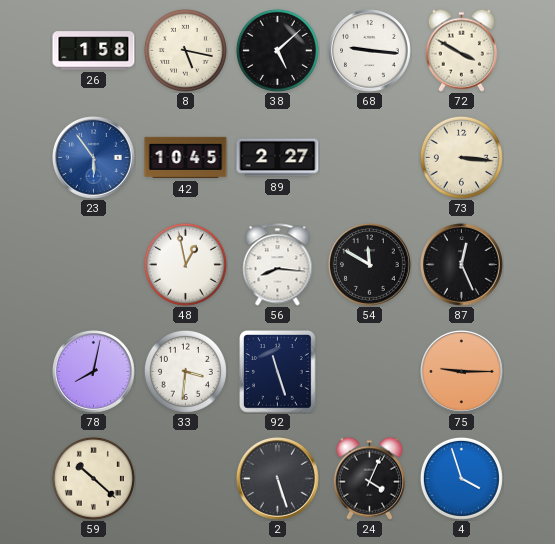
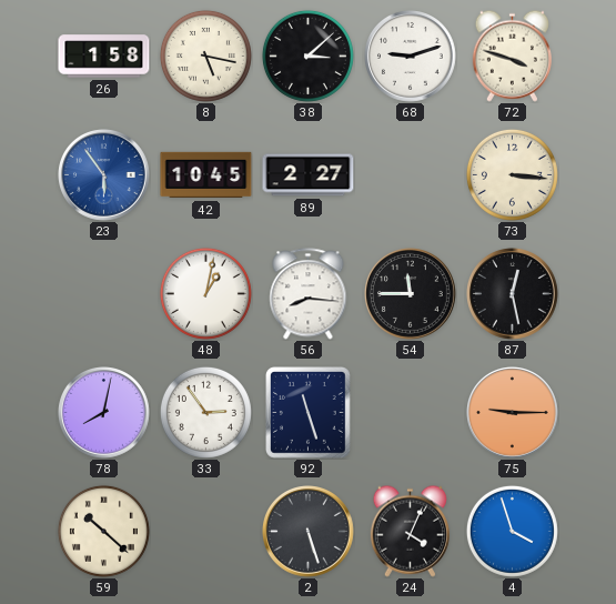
38: 5:08 -> 3:08
68: 9:16 -> 9:12
72: 3:50 -> 3:48
48: 12:58 -> 1:02
54: 11:50 -> 11:45
87: 12:26 -> 12:28
33: 3:31 -> 2:54
